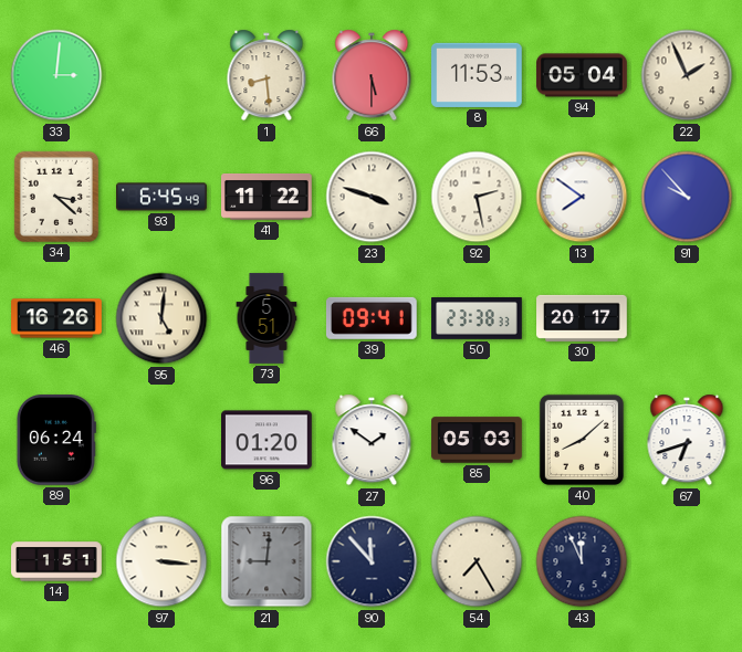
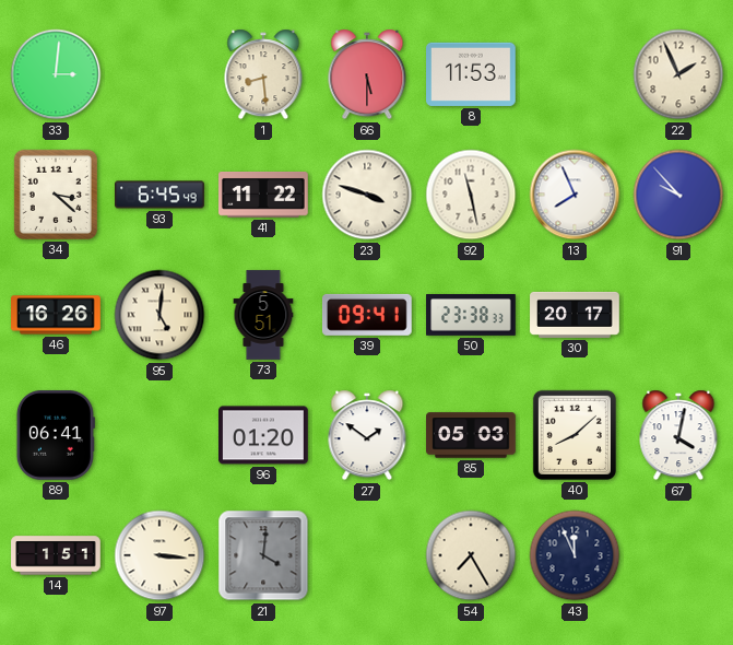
94: 05:04 -> none
92: 2:28 -> 11:28
13: 7:51 -> 7:56
89: 06:24 -> 06:41
67: 6:42 -> 4:02
21: 9:01 -> 4:01
90: 11:53 -> none
